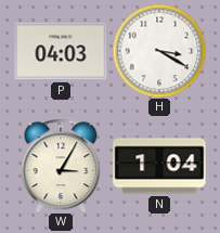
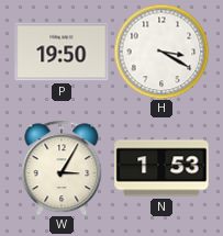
P: 04:03 -> 19:50
N: 1:04 -> 1:53
